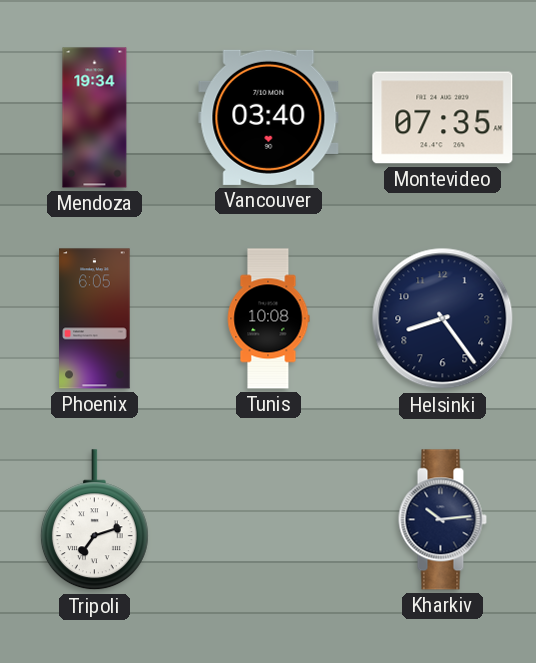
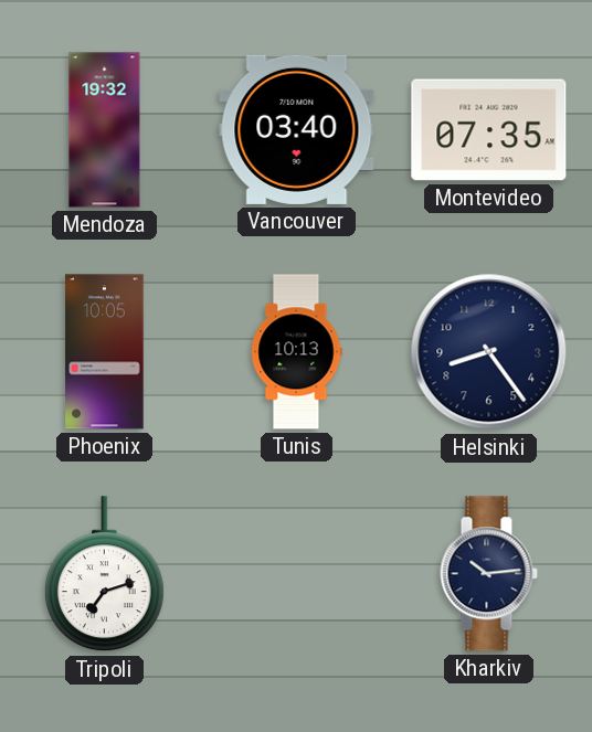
Mendoza: 19:34 -> 19:32
Phoenix: 6:05 -> 10:05
Tunis: 10:08 -> 10:13
